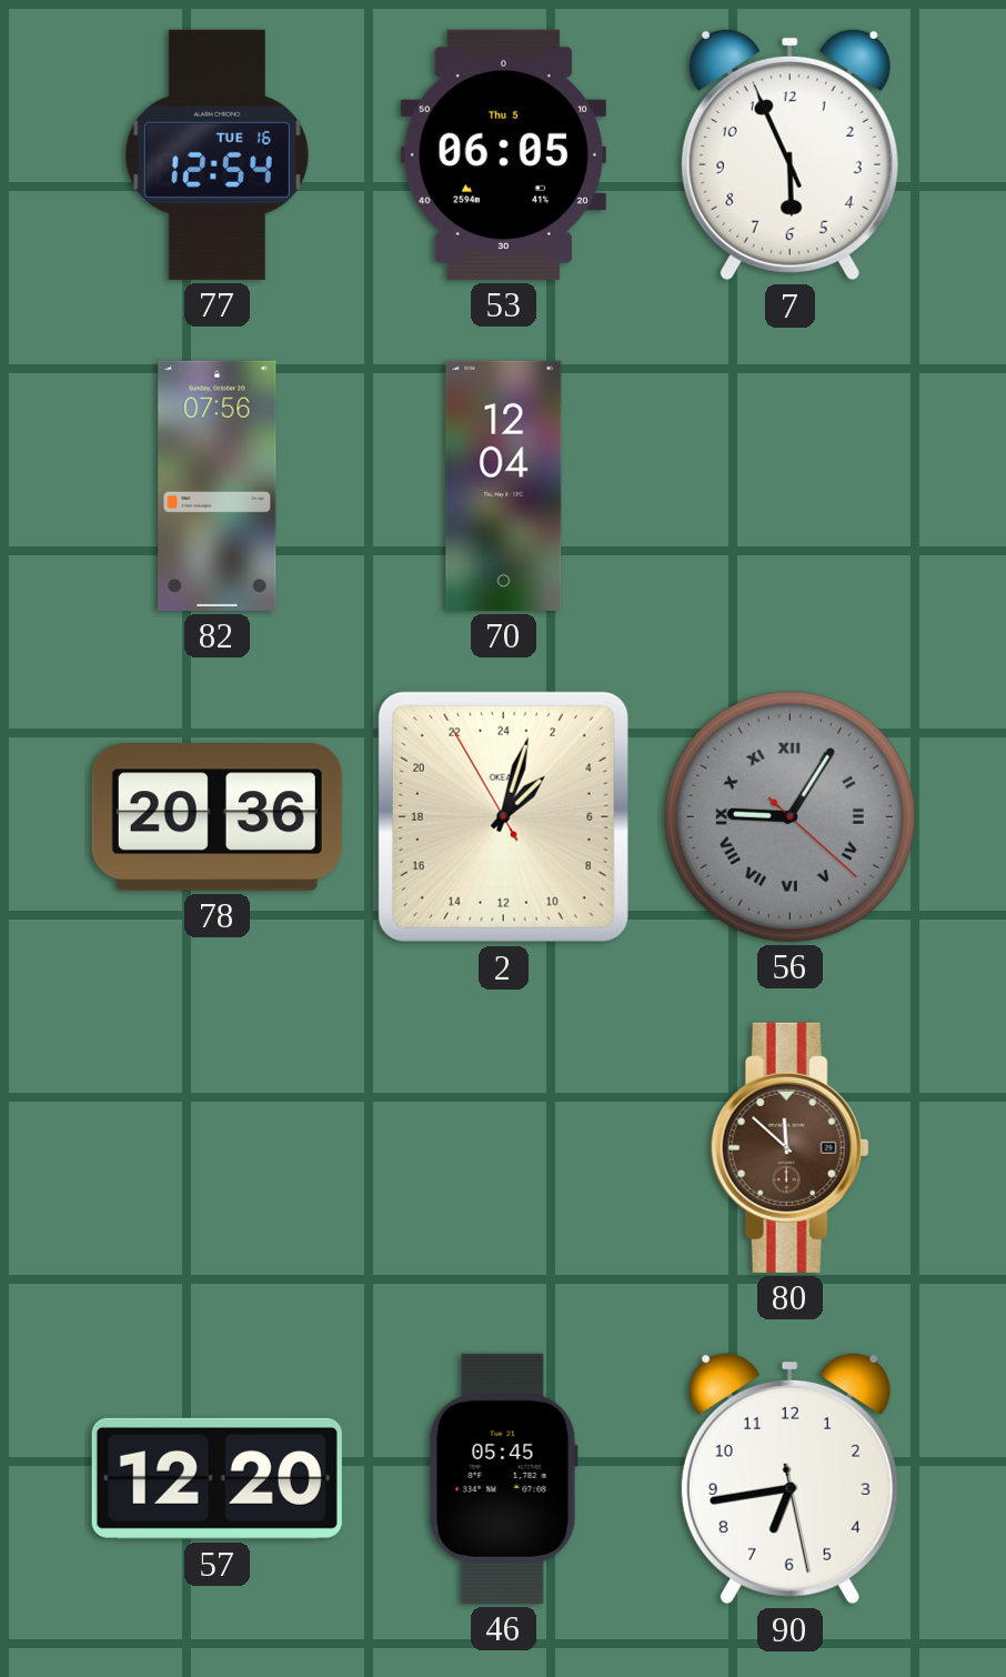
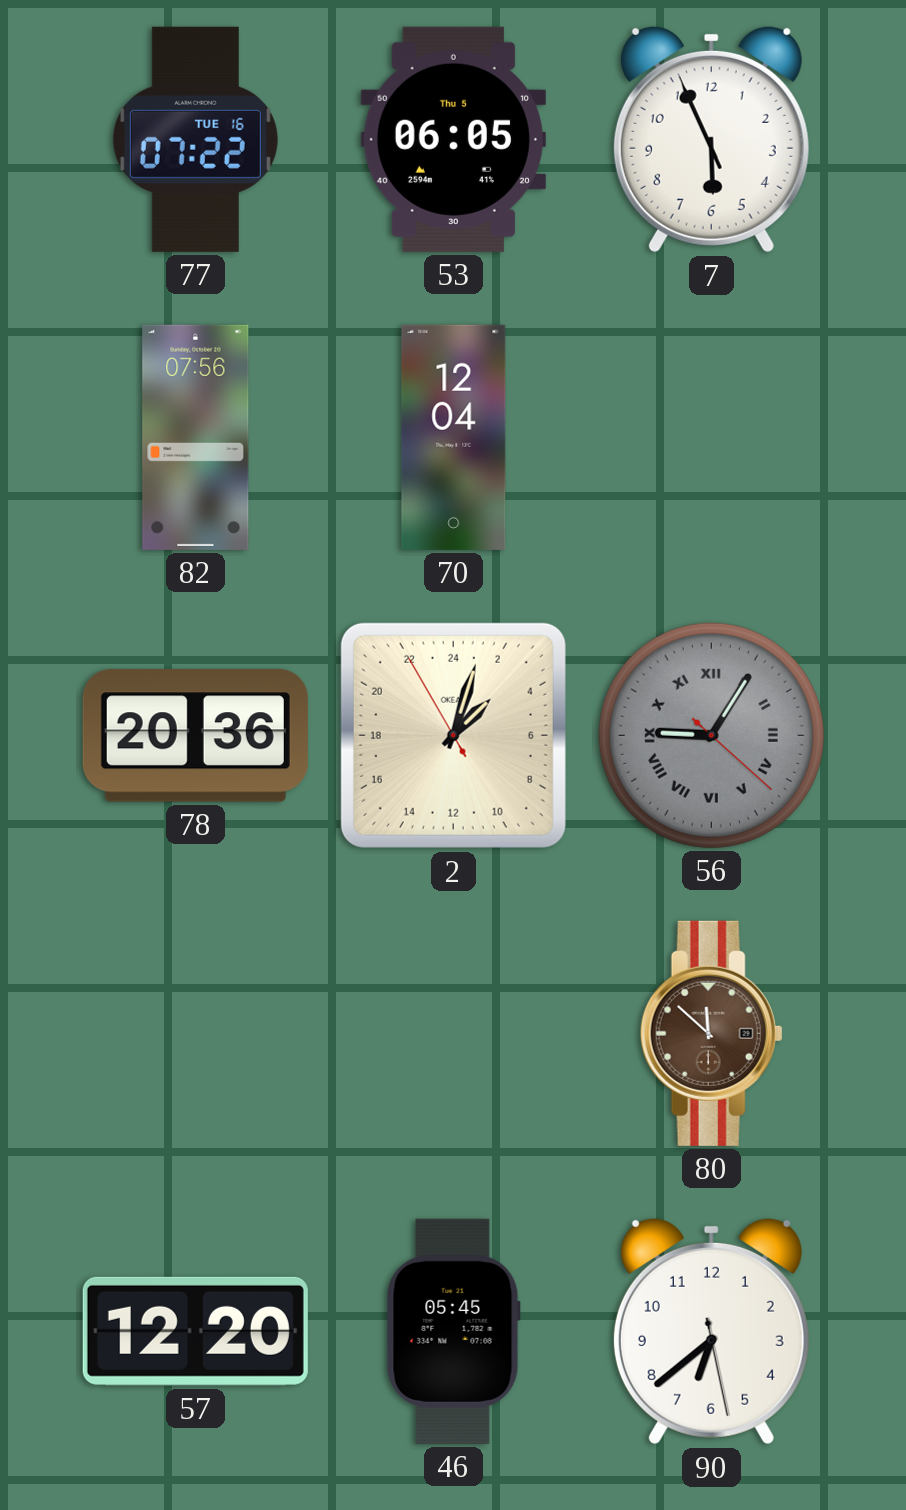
77: 12:54 -> 07:22
90: 6:43 -> 6:38
